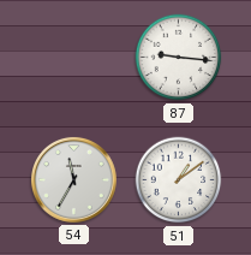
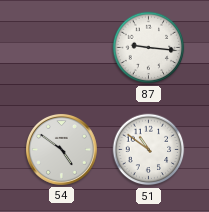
54: 11:35 -> 4:51
51: 1:09 -> 10:51
